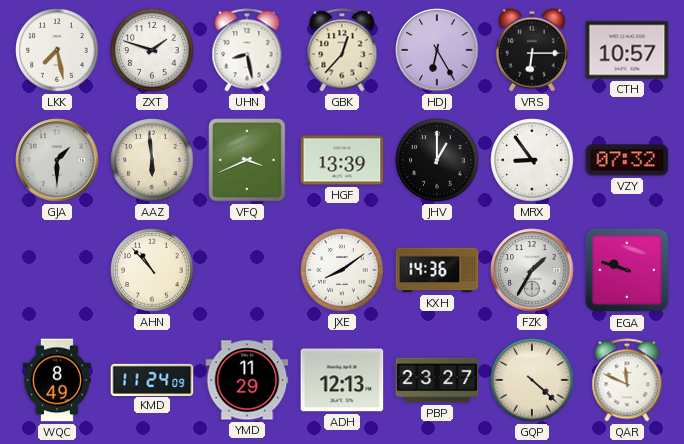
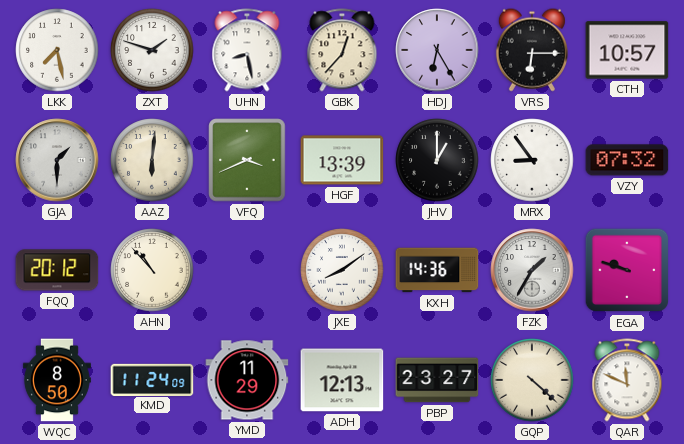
AAZ: 5:59 -> 6:01
FQQ: none -> 20:12
WQC: 8:49 -> 8:50
